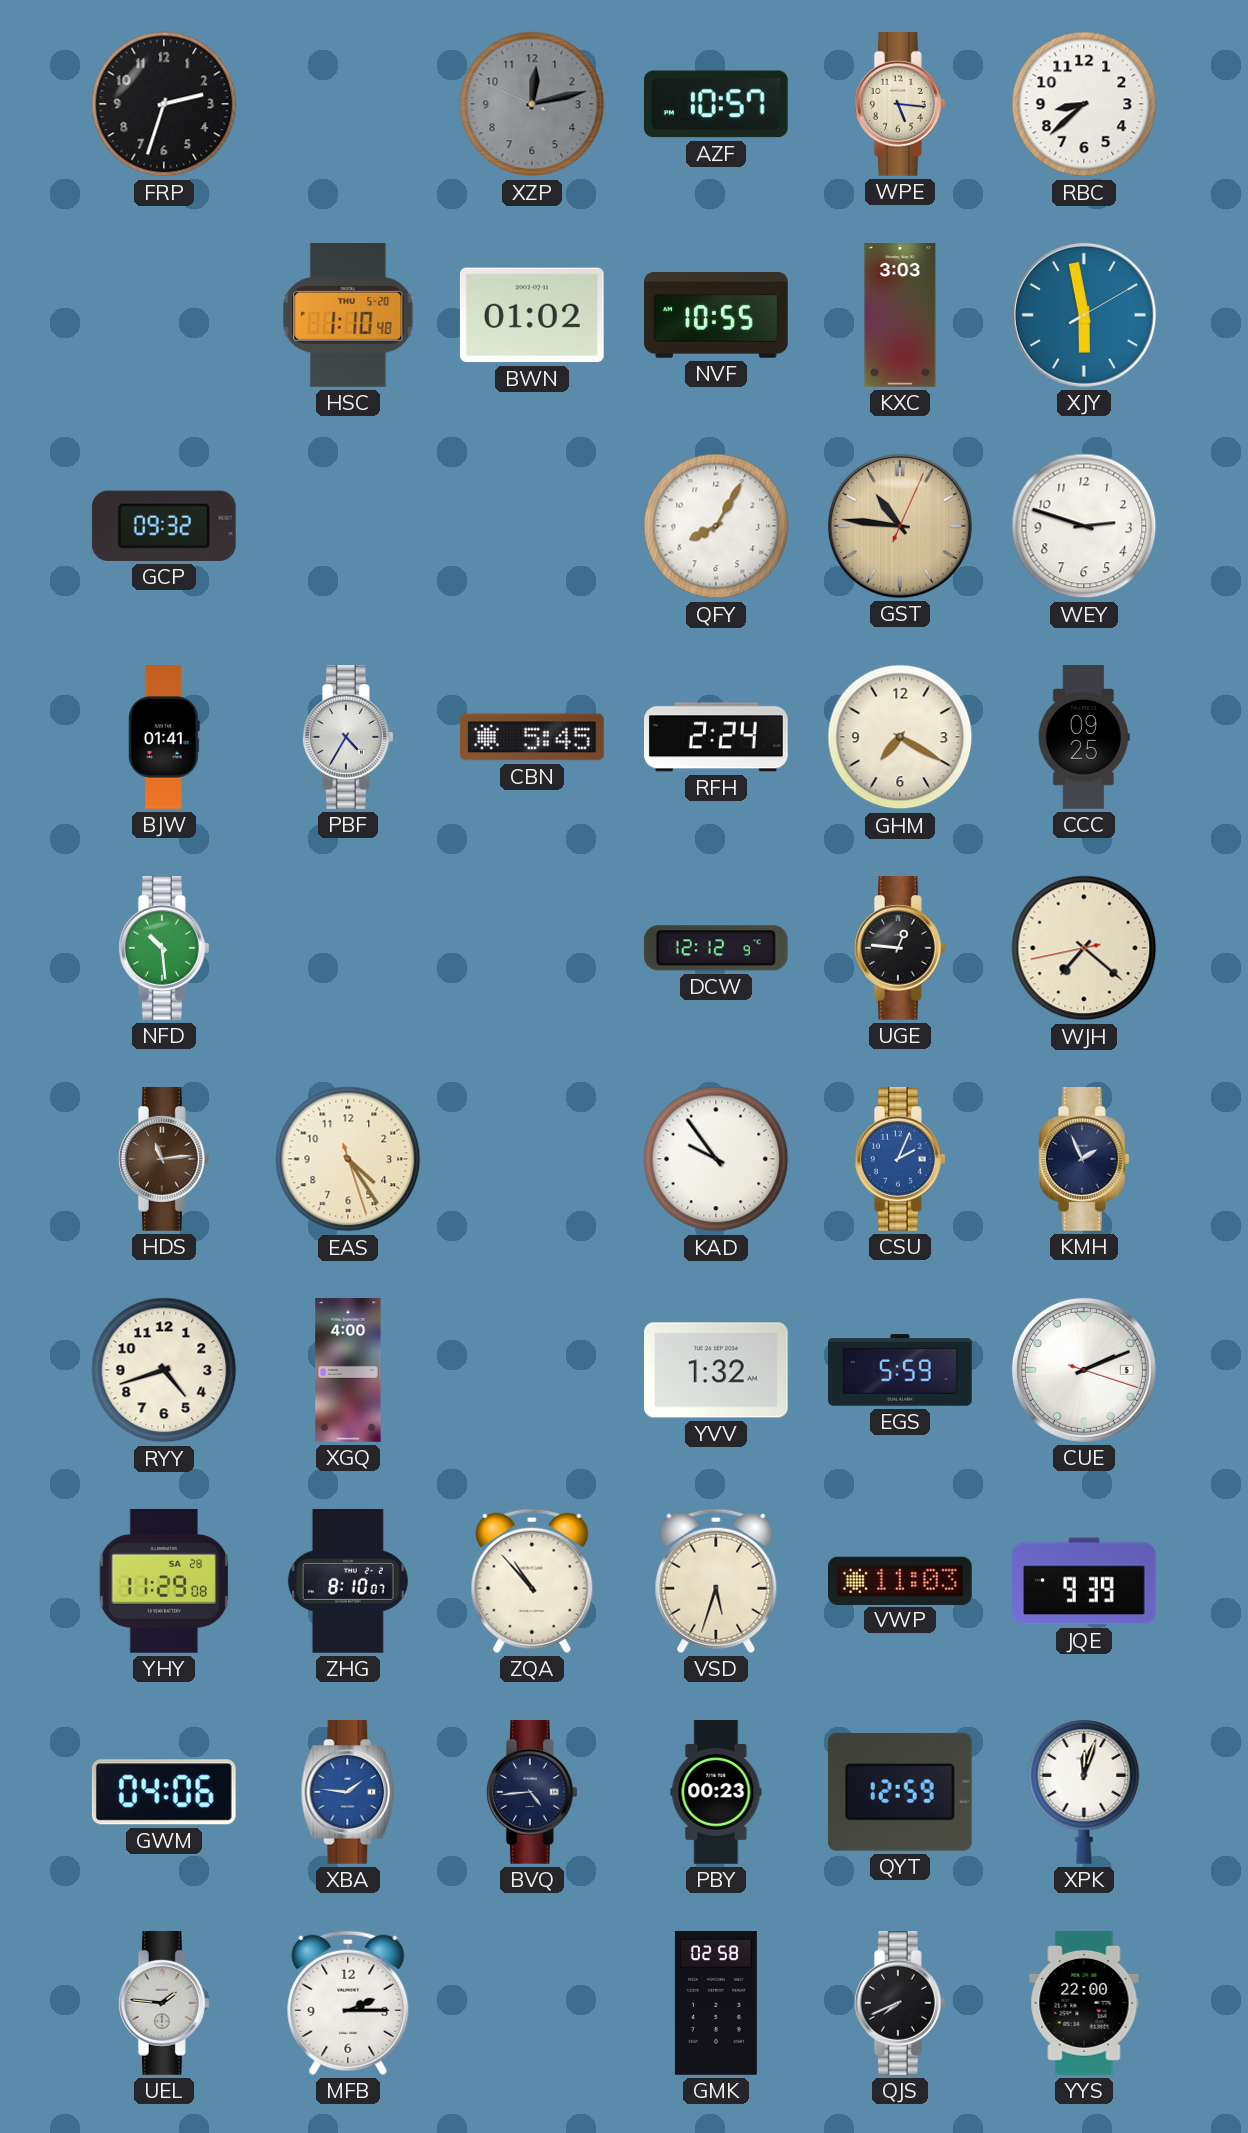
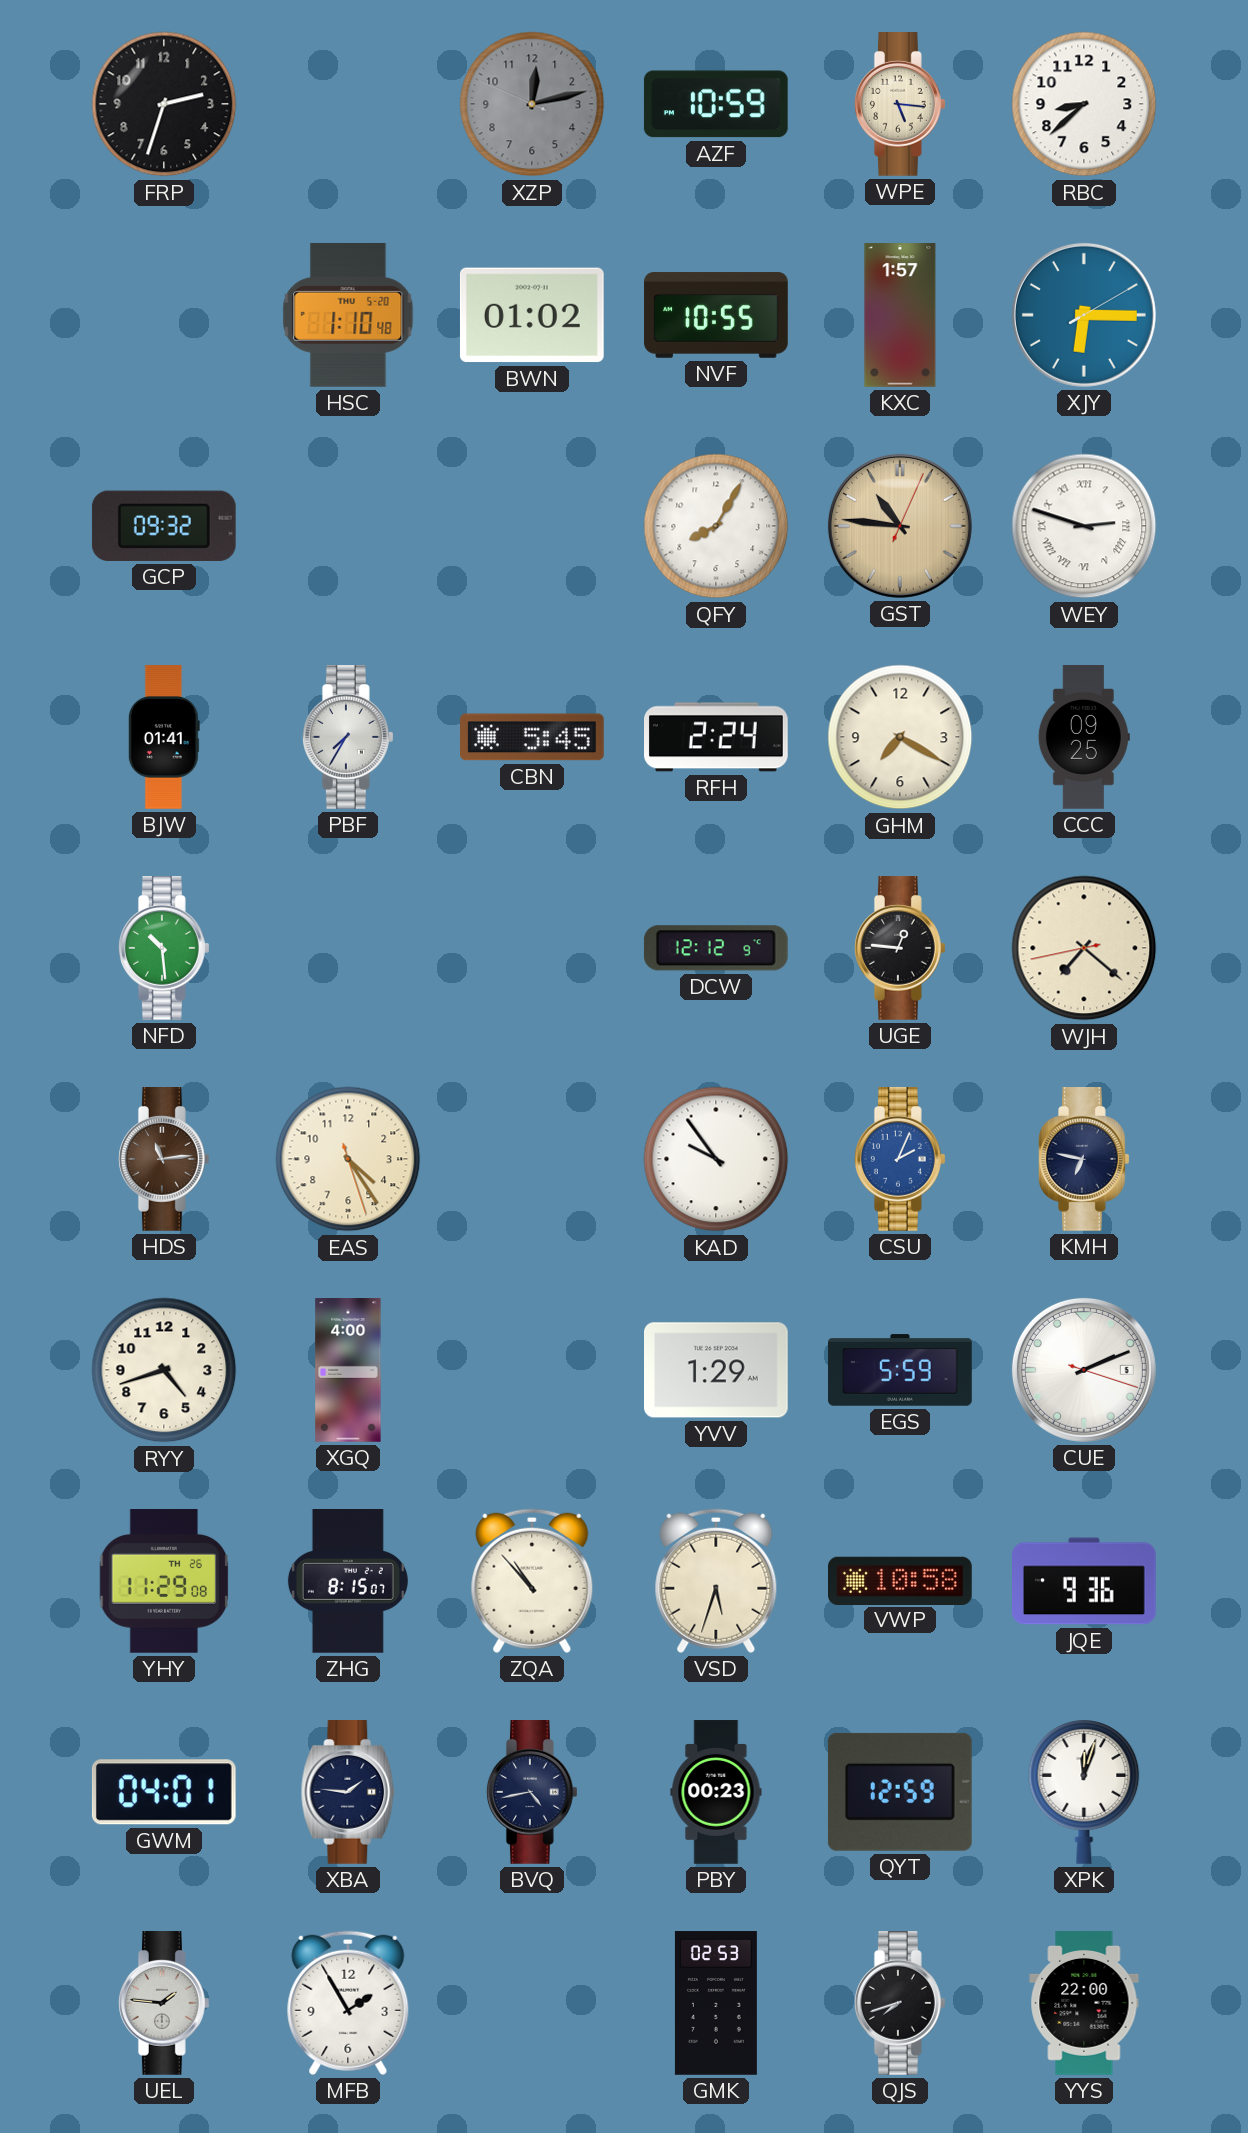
AZF: 10:57 -> 10:59
KXC: 3:03 -> 1:57
XJY: 5:58 -> 6:15
WEY numerals: Arabic -> Roman
PBF: 4:35 -> 7:35
KMH: 1:56 -> 6:47
YVV: 1:32 -> 1:29
YHY date: SA 28 -> TH 26
ZHG: 8:10 -> 8:15
VWP: 11:03 -> 10:58
JQE: 9:39 -> 9:36
GWM: 04:06 -> 04:01
XBA dial: blue -> navy
BVQ: 4:44 -> 4:43
MFB: 2:15 -> 1:55
GMK: 02:58 -> 02:53
QJS: 7:41 -> 7:42
